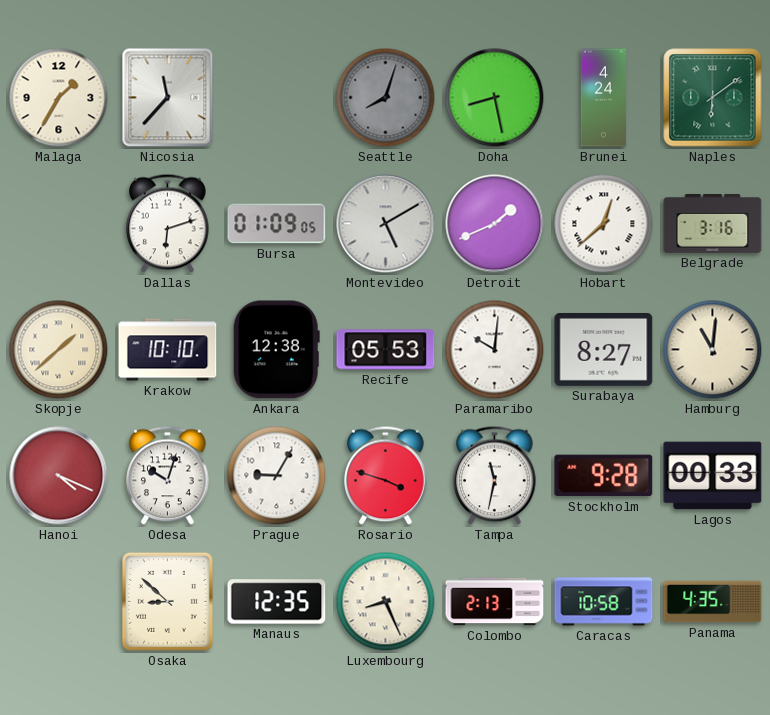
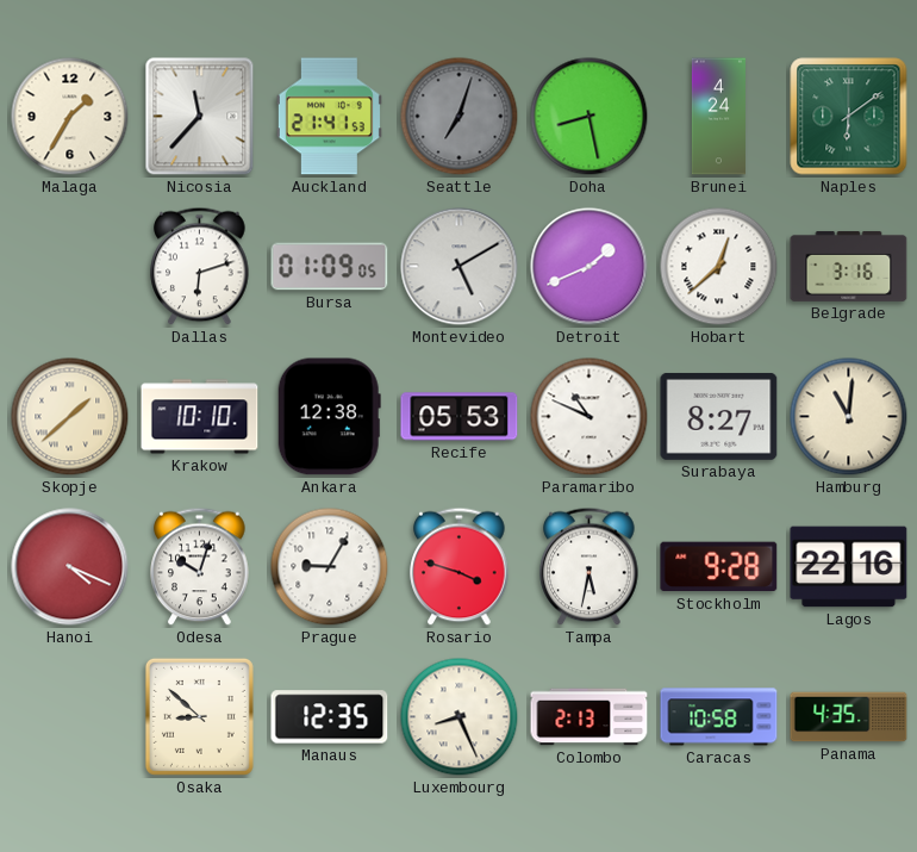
Auckland: none -> 21:41
Seattle: 8:03 -> 7:03
Paramaribo: 10:01 -> 10:49
Tampa: 11:32 -> 5:32
Lagos: 00:33 -> 22:16
